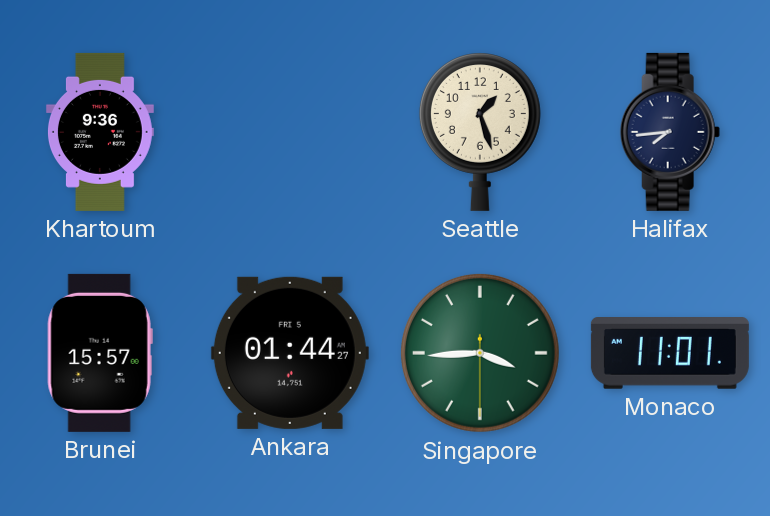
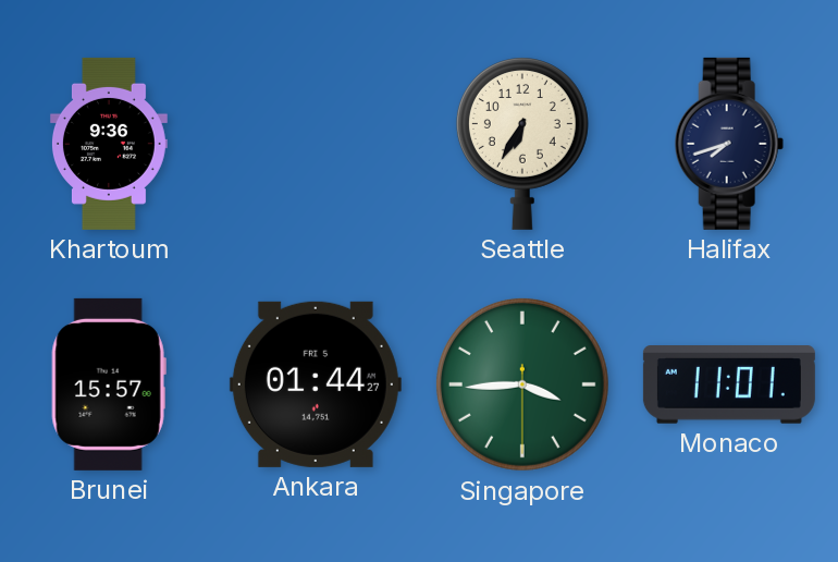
Seattle: 1:27 -> 6:35
Halifax: 7:44 -> 7:42
